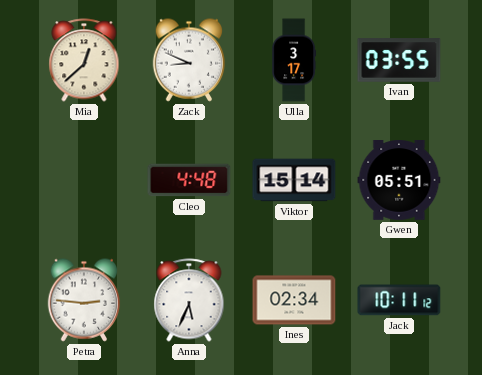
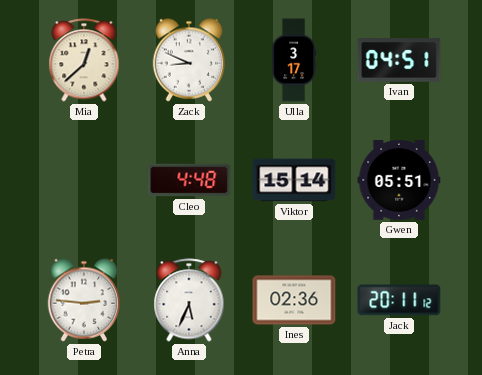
Ivan: 03:55 -> 04:51
Ines: 02:34 -> 02:36
Jack: 10:11 -> 20:11
